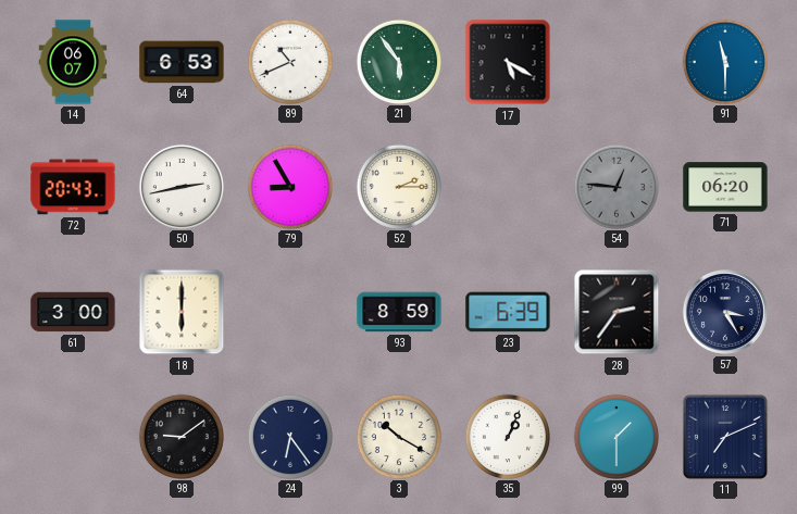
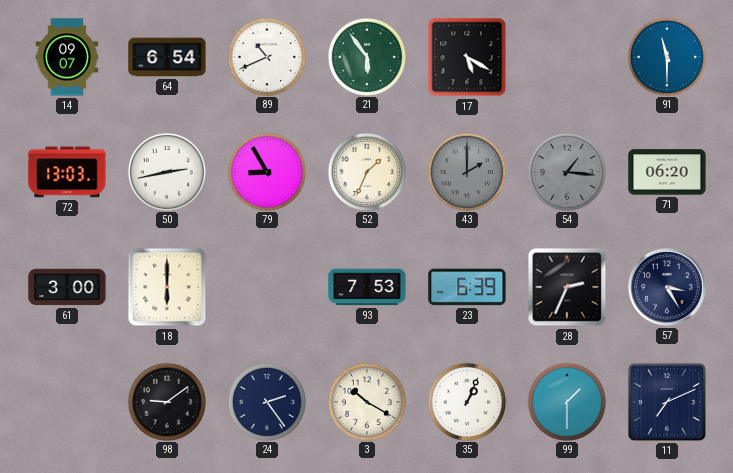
14: 06:07 -> 09:07
64: 6:53 -> 6:54
72: 20:43 -> 13:03
52: 2:15 -> 1:34
43: none -> 2:00
54: 12:46 -> 1:16
93: 8:59 -> 7:53
28: 2:36 -> 2:34
24: 6:24 -> 2:24
